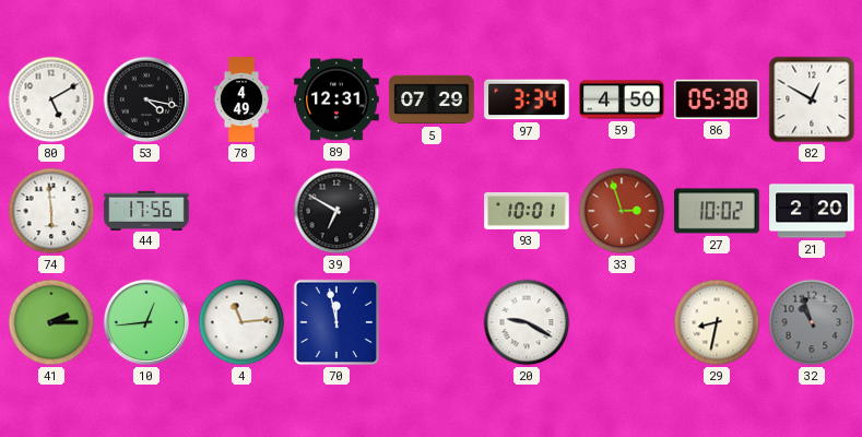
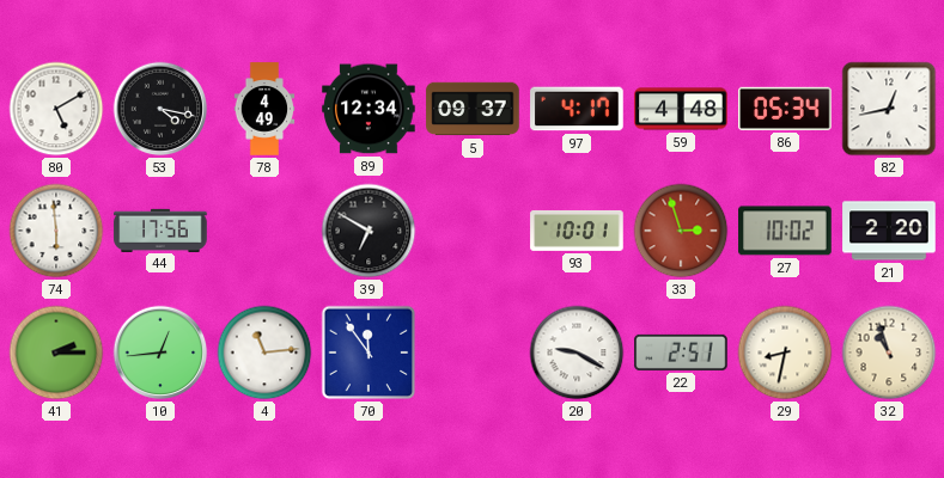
89: 12:31 -> 12:34
5: 07:29 -> 09:37
97: 3:34 -> 4:17
59: 4:50 -> 4:48
86: 05:38 -> 05:34
82: 12:50 -> 12:43
70: 11:58 -> 11:54
22: none -> 2:51
32 dial: grey -> cream
